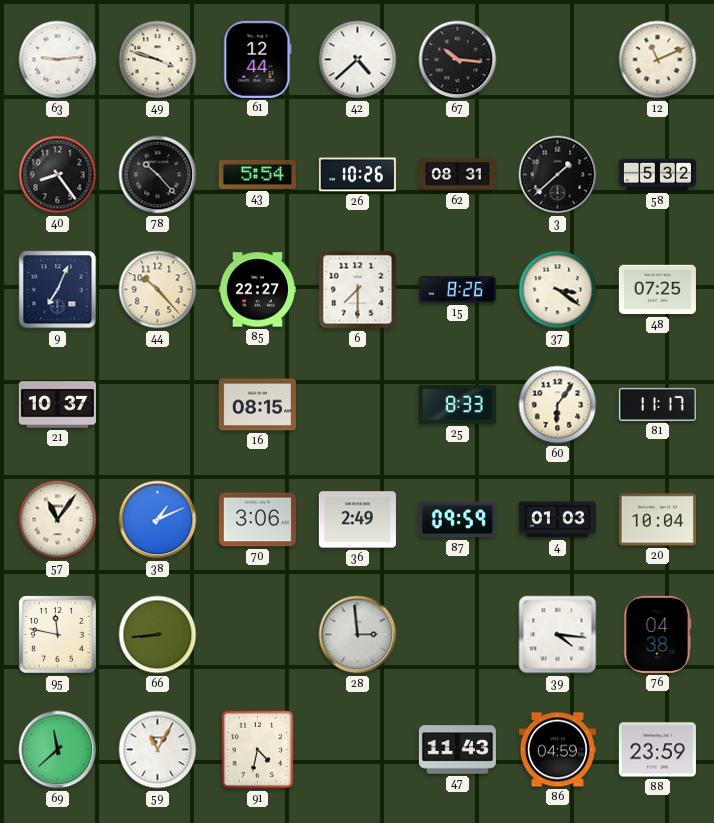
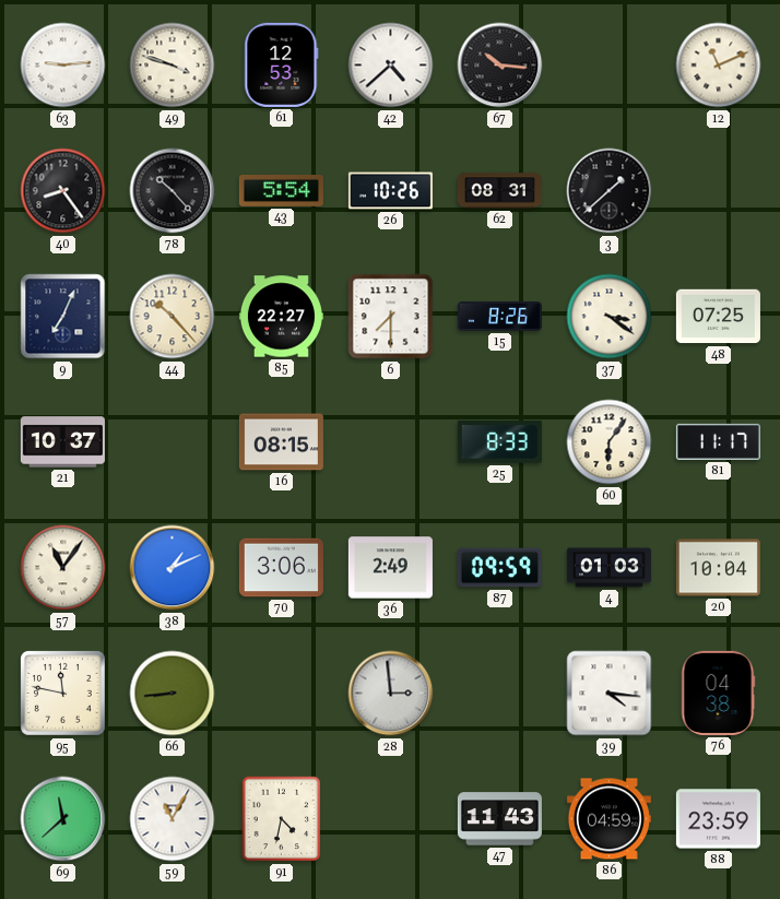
61: 12:44 -> 12:53
58: 5:32 -> none
